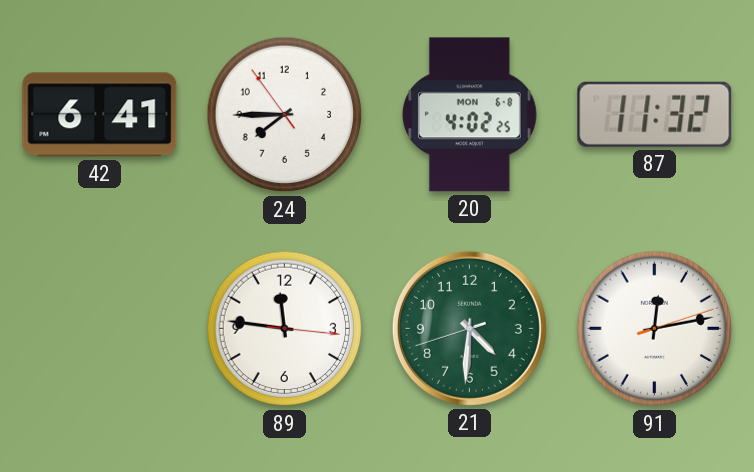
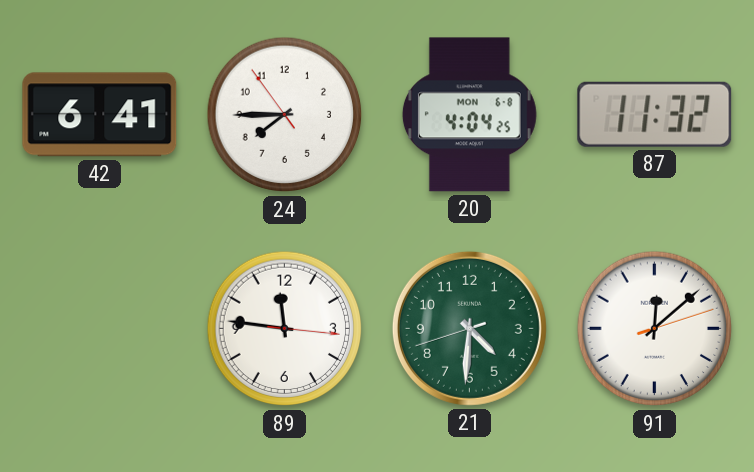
20: 4:02 -> 4:04
91: 12:13 -> 12:08
